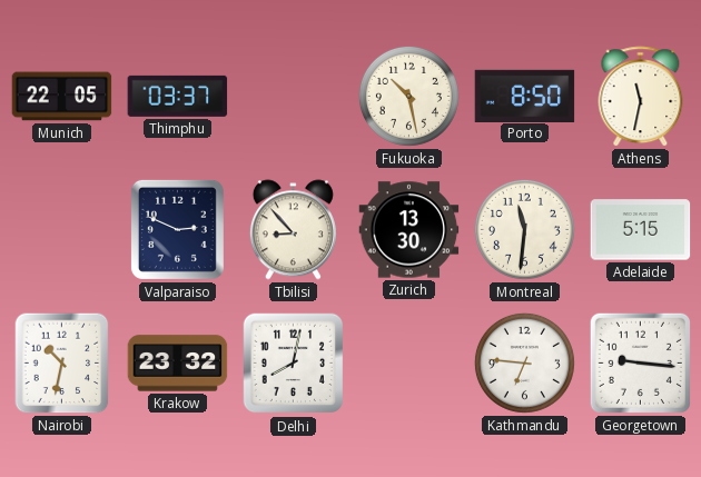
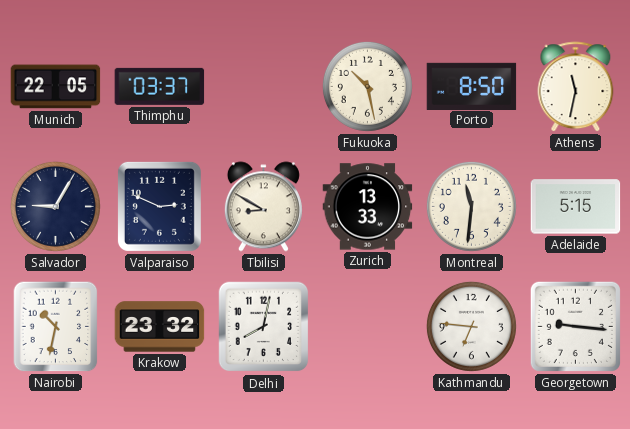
Salvador: none -> 9:05
Tbilisi: 8:53 -> 8:50
Zurich: 13:30 -> 13:33
